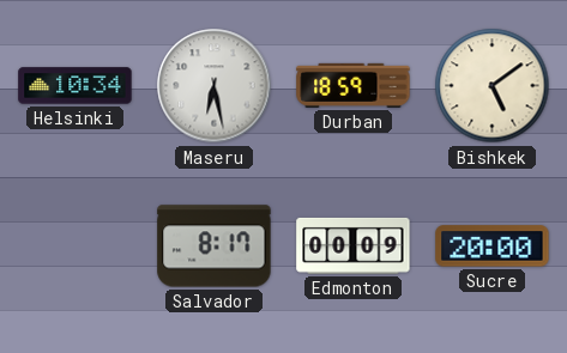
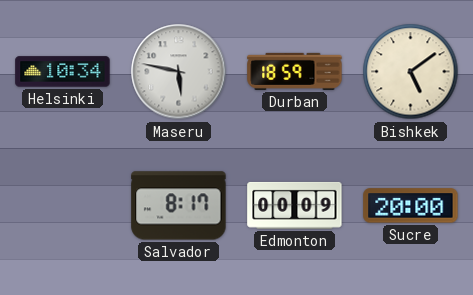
Maseru: 6:28 -> 5:47
